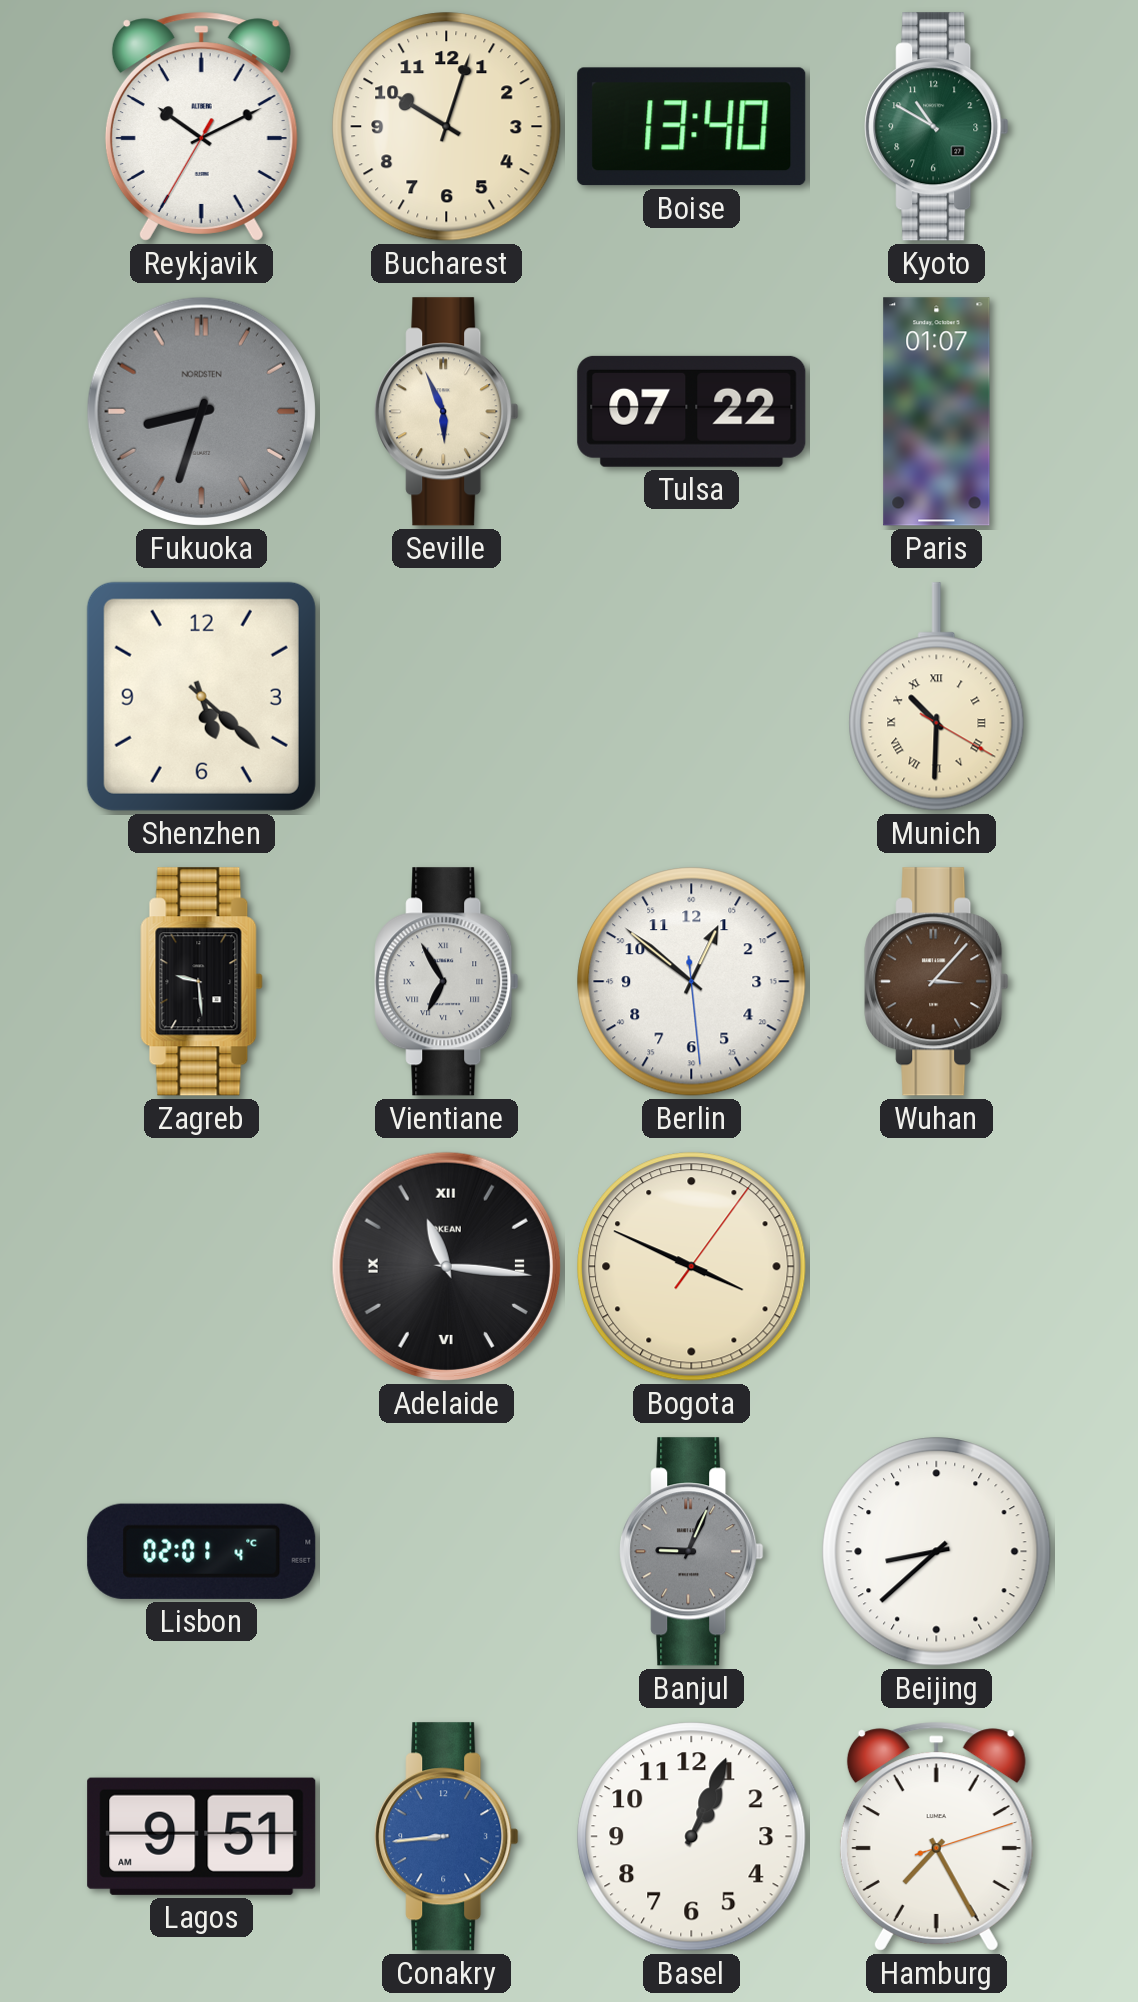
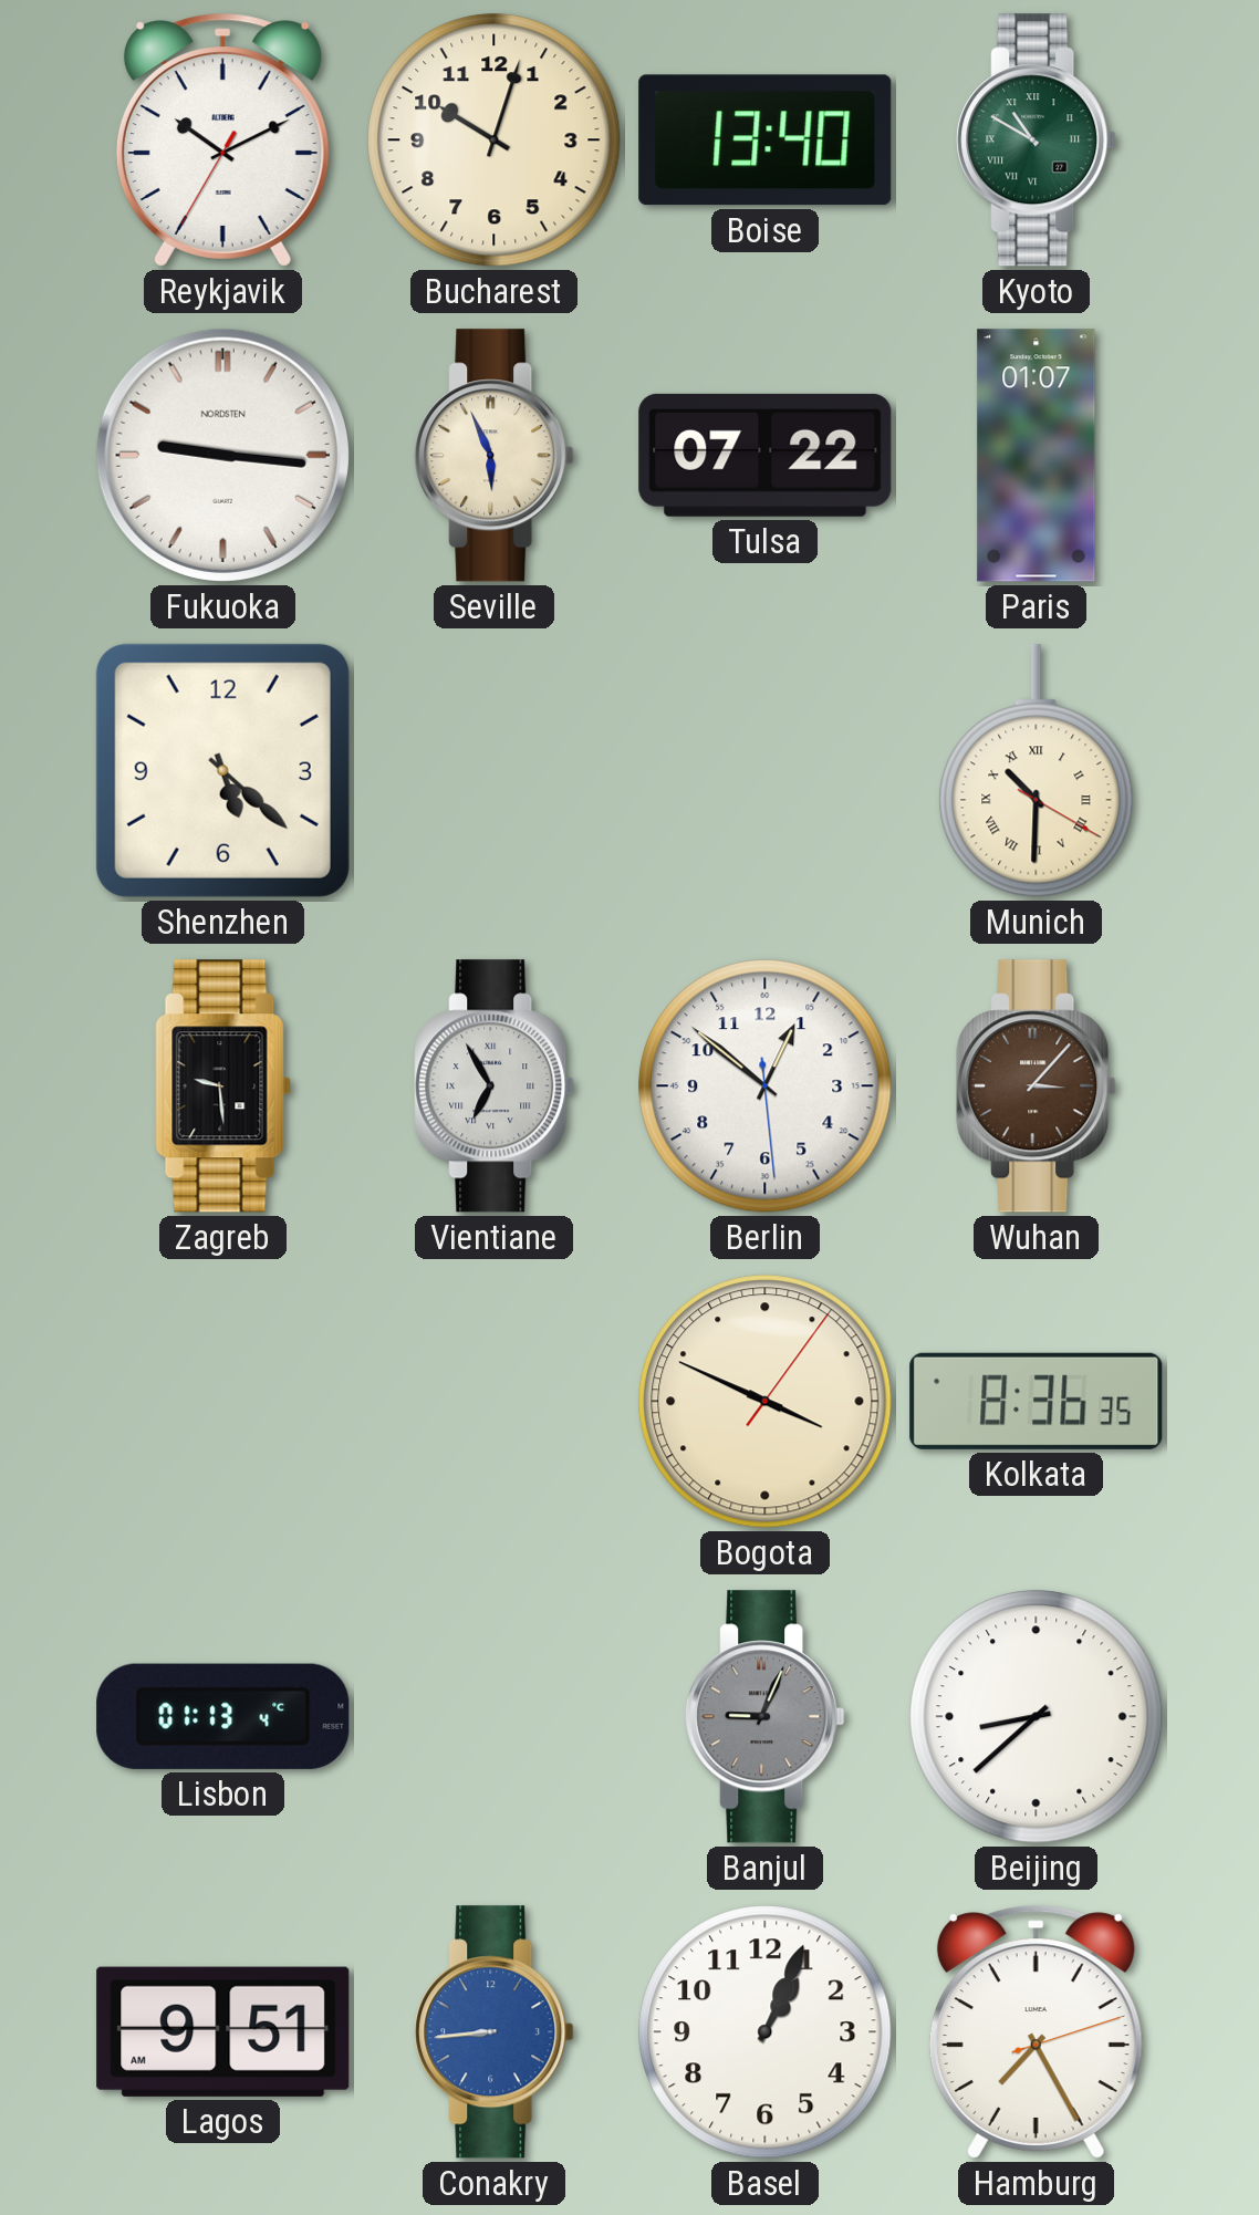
Kyoto numerals: Arabic -> Roman
Fukuoka: 8:33 -> 9:16
Fukuoka dial: grey -> white
Adelaide: 11:16 -> none
Kolkata: none -> 8:36
Lisbon: 02:01 -> 01:13
